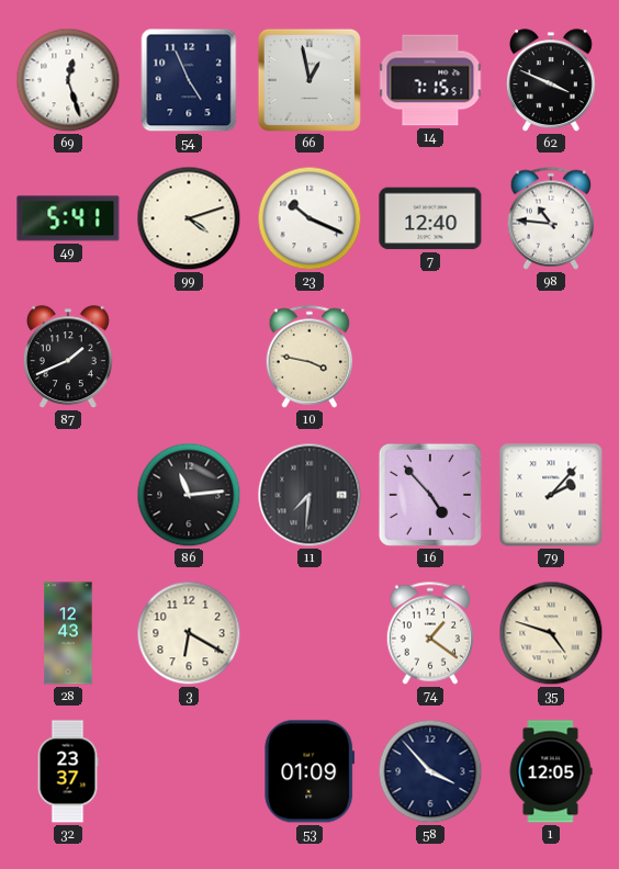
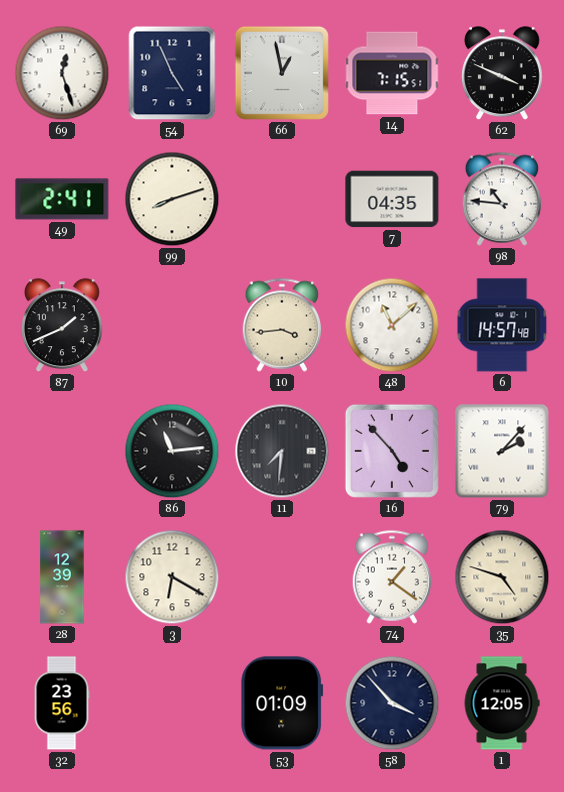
49: 5:41 -> 2:41
99: 4:12 -> 8:12
23: 10:19 -> none
7: 12:40 -> 04:35
10: 3:47 -> 3:44
48: none -> 11:08
6: none -> 14:57
28: 12:43 -> 12:39
32: 23:37 -> 23:56
